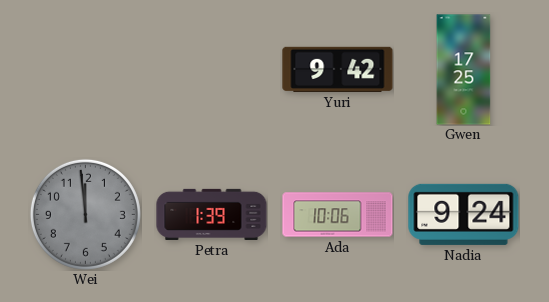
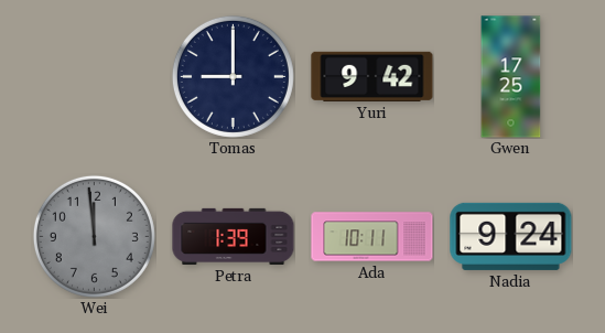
Tomas: none -> 9:00
Ada: 10:06 -> 10:11
